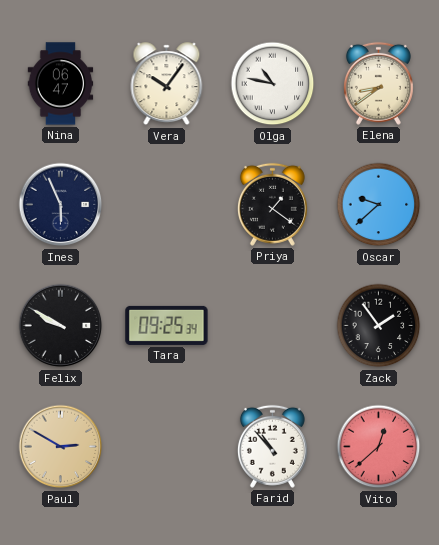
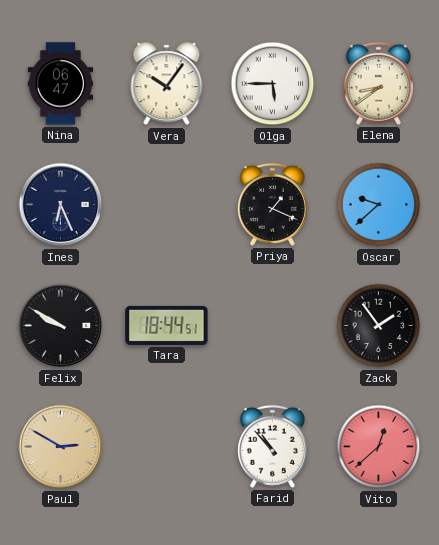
Olga: 10:47 -> 5:45
Ines: 5:56 -> 6:26
Priya: 1:21 -> 1:19
Tara: 09:25 -> 18:44
